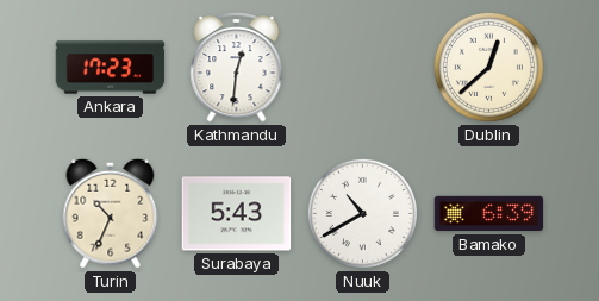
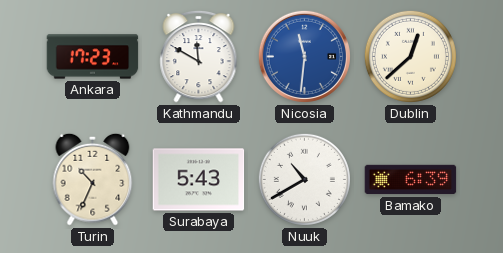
Kathmandu: 12:31 -> 11:50
Nicosia: none -> 11:31
